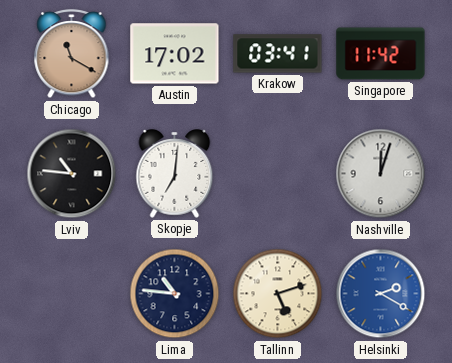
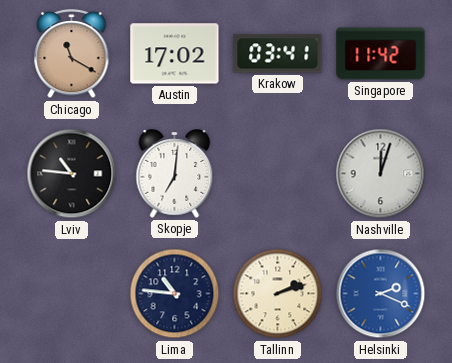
Tallinn: 5:12 -> 2:12
Helsinki: 2:20 -> 2:19
